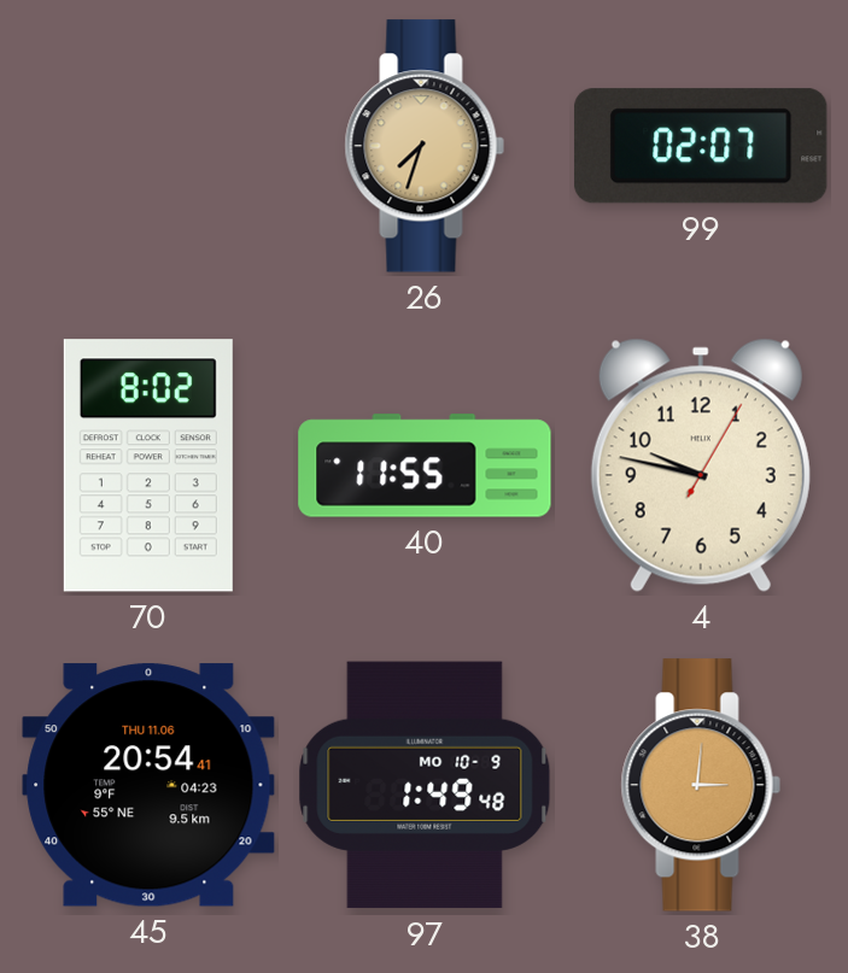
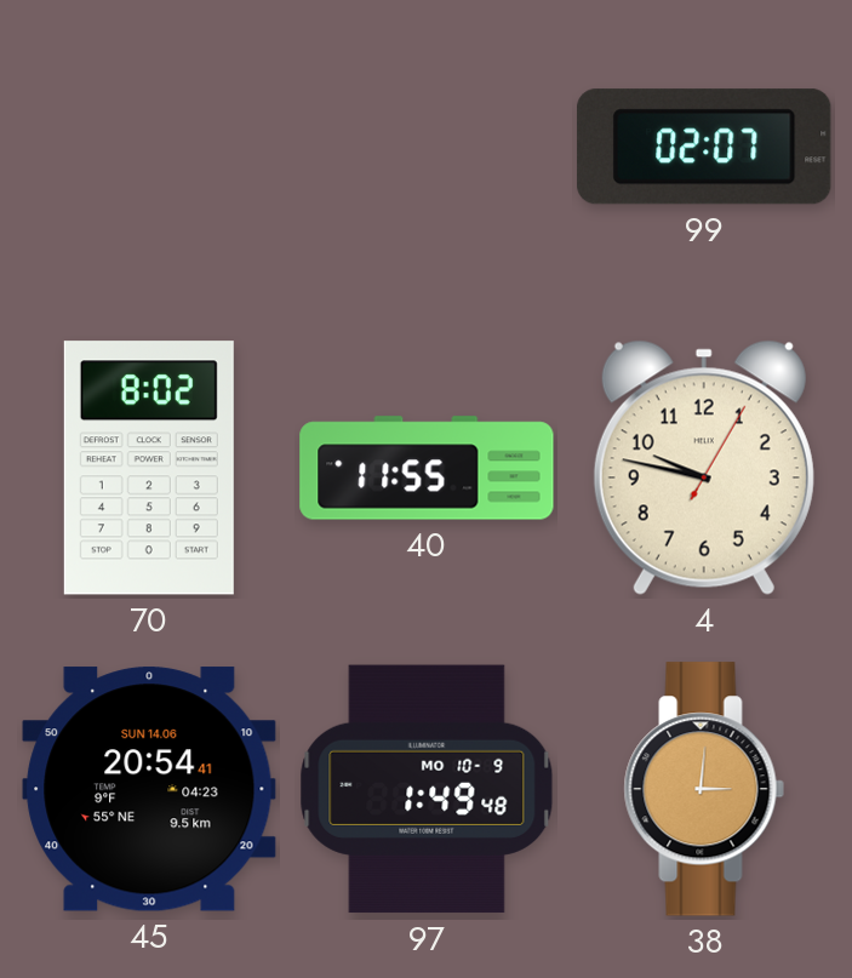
26: 7:33 -> none
45 date: THU 11.06 -> SUN 14.06
